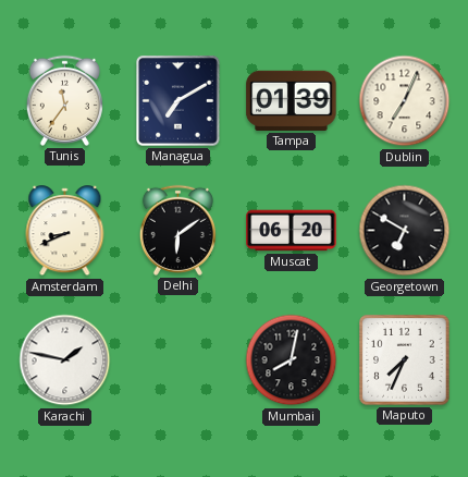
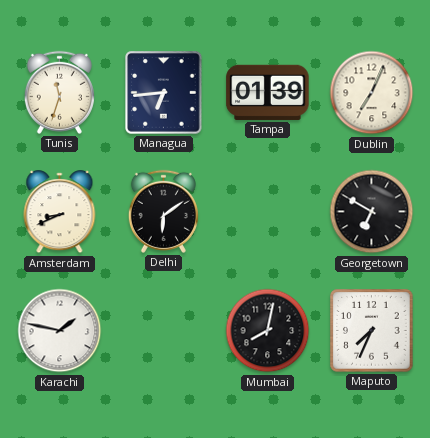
Tunis: 11:36 -> 11:33
Managua: 7:10 -> 6:44
Muscat: 06:20 -> none
